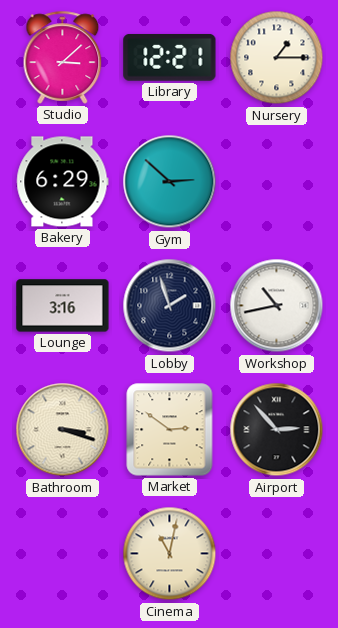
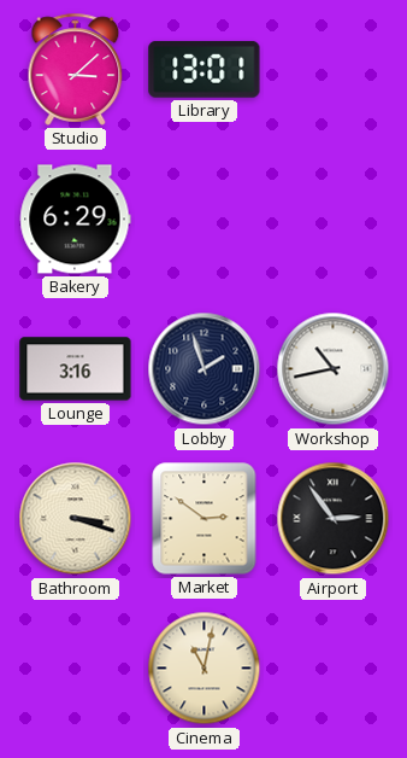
Library: 12:21 -> 13:01
Nursery: 1:15 -> none
Gym: 2:52 -> none
Airport: 2:53 -> 2:54
